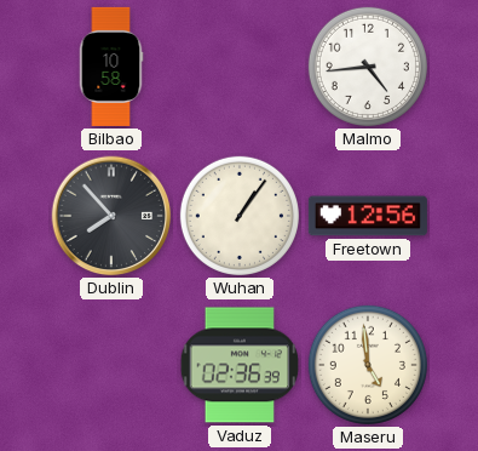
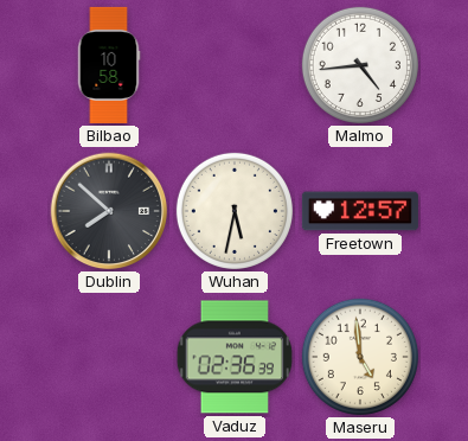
Dublin: 7:53 -> 7:52
Wuhan: 1:06 -> 5:32
Freetown: 12:56 -> 12:57
